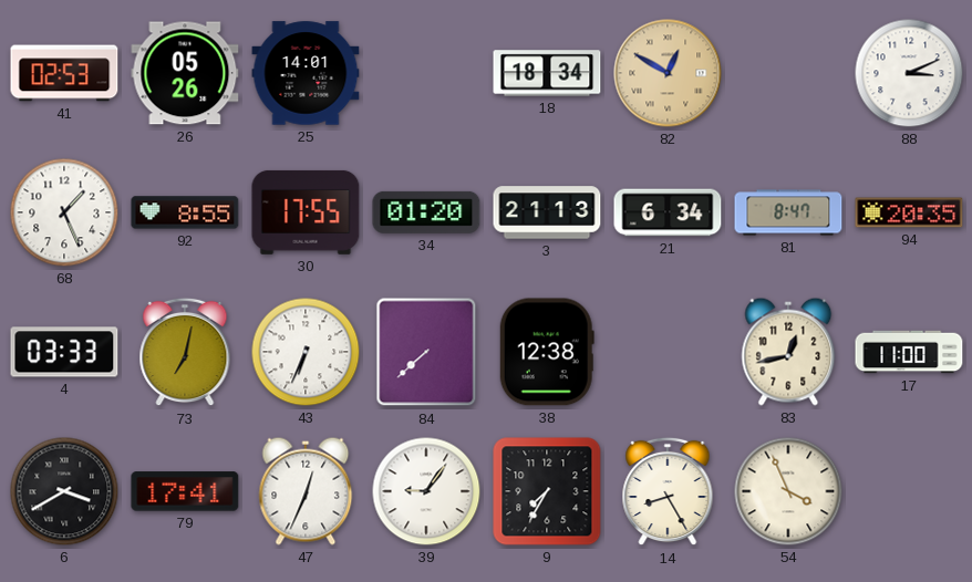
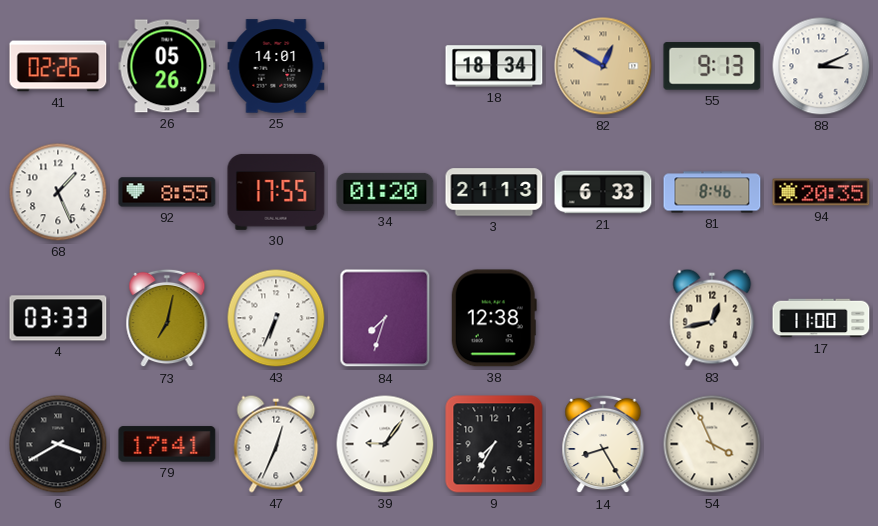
41: 02:53 -> 02:26
55: none -> 9:13
21: 6:34 -> 6:33
81: 8:47 -> 8:46
84: 7:38 -> 7:33
